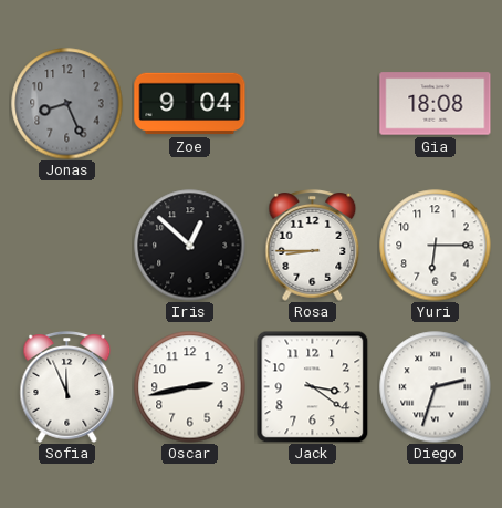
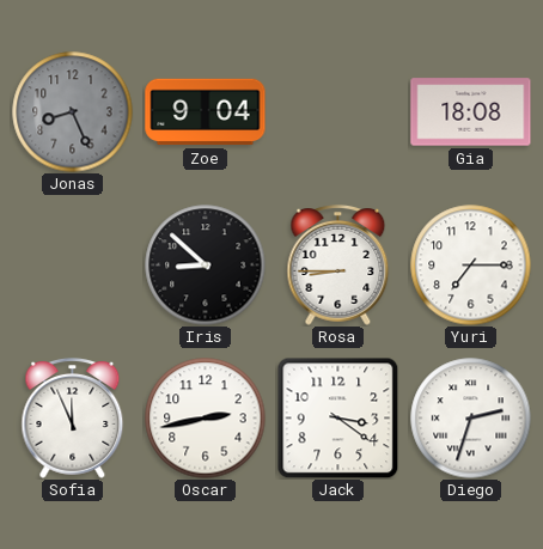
Iris: 12:52 -> 8:52
Yuri: 6:15 -> 7:15
